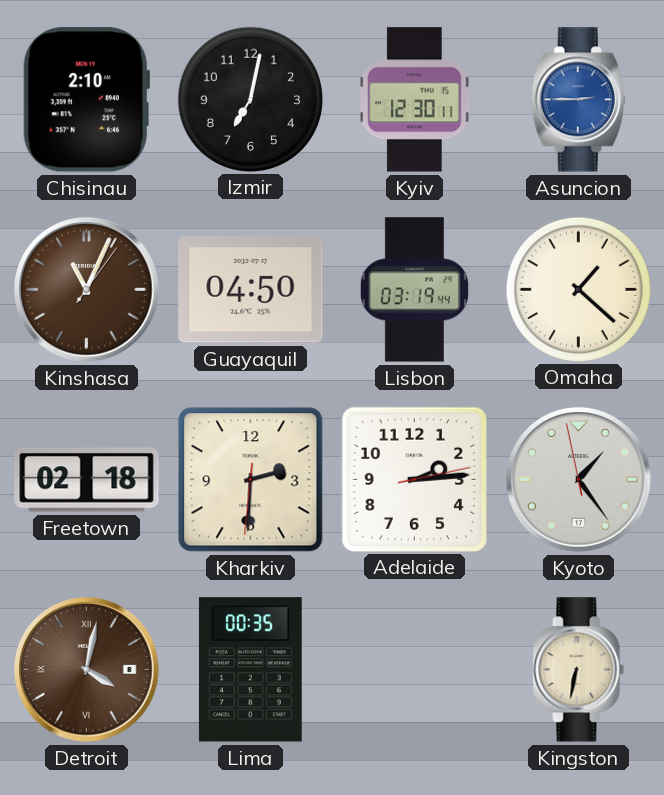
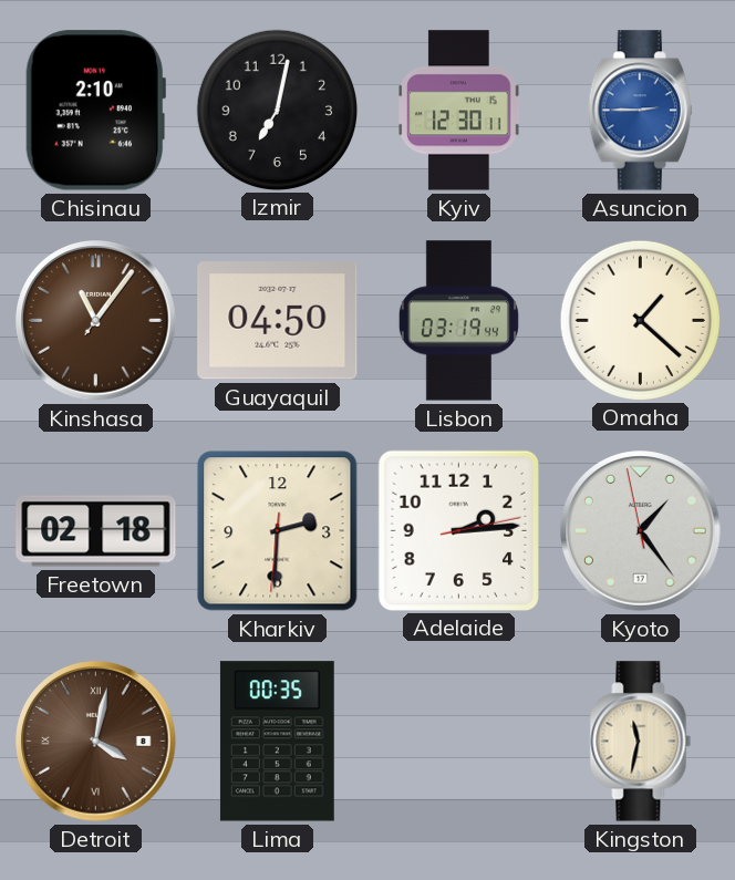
Kinshasa: 11:04 -> 11:06
Kingston: 6:32 -> 11:32
